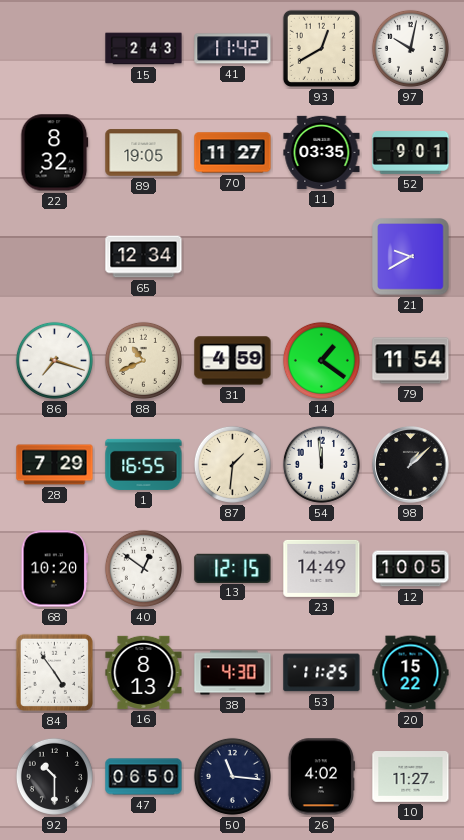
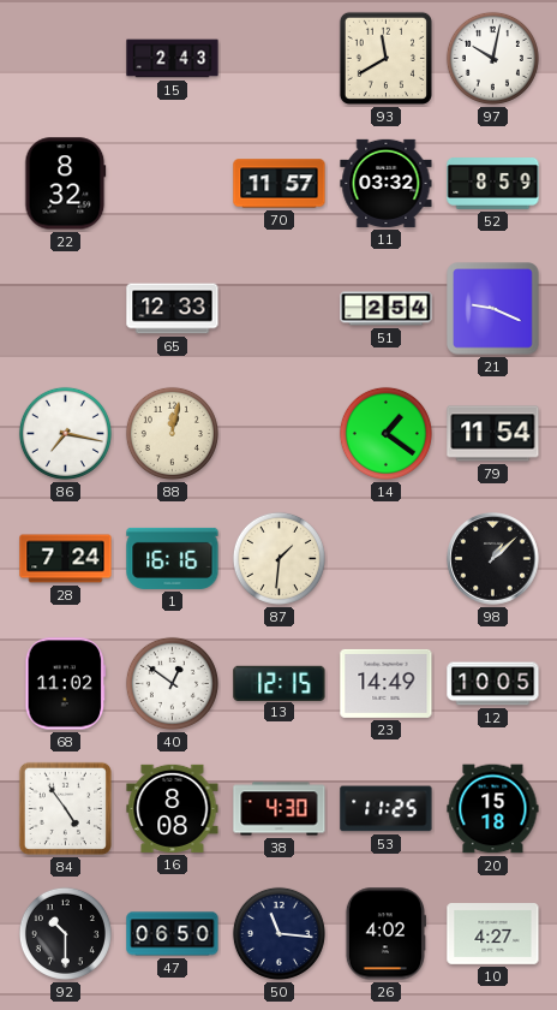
41: 11:42 -> none
93: 12:40 -> 11:40
89: 19:05 -> none
70: 11:27 -> 11:57
11: 03:35 -> 03:32
52: 9:01 -> 8:59
65: 12:34 -> 12:33
51: none -> 2:54
21: 9:40 -> 9:19
86: 7:18 -> 7:17
88: 10:41 -> 12:02
31: 4:59 -> none
28: 7:29 -> 7:24
1: 16:55 -> 16:16
54: 11:59 -> none
68: 10:20 -> 11:02
16: 8:13 -> 8:08
20: 15:22 -> 15:18
10: 11:27 -> 4:27
